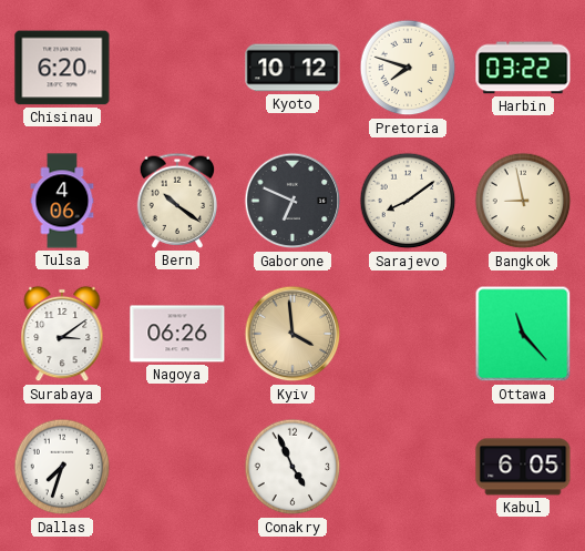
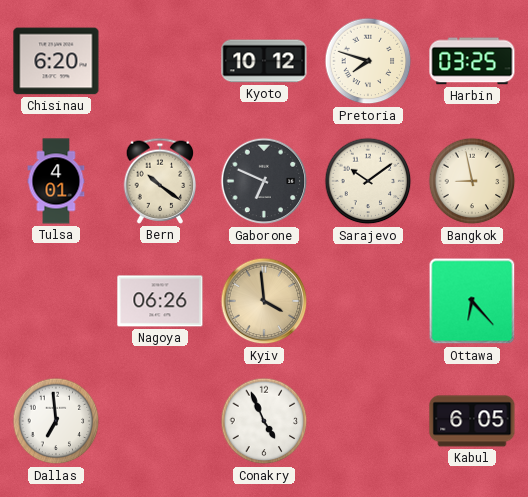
Harbin: 03:22 -> 03:25
Tulsa: 4:06 -> 4:01
Sarajevo: 8:09 -> 10:09
Surabaya: 3:09 -> none
Ottawa: 11:23 -> 6:23
Dallas: 7:33 -> 6:59
